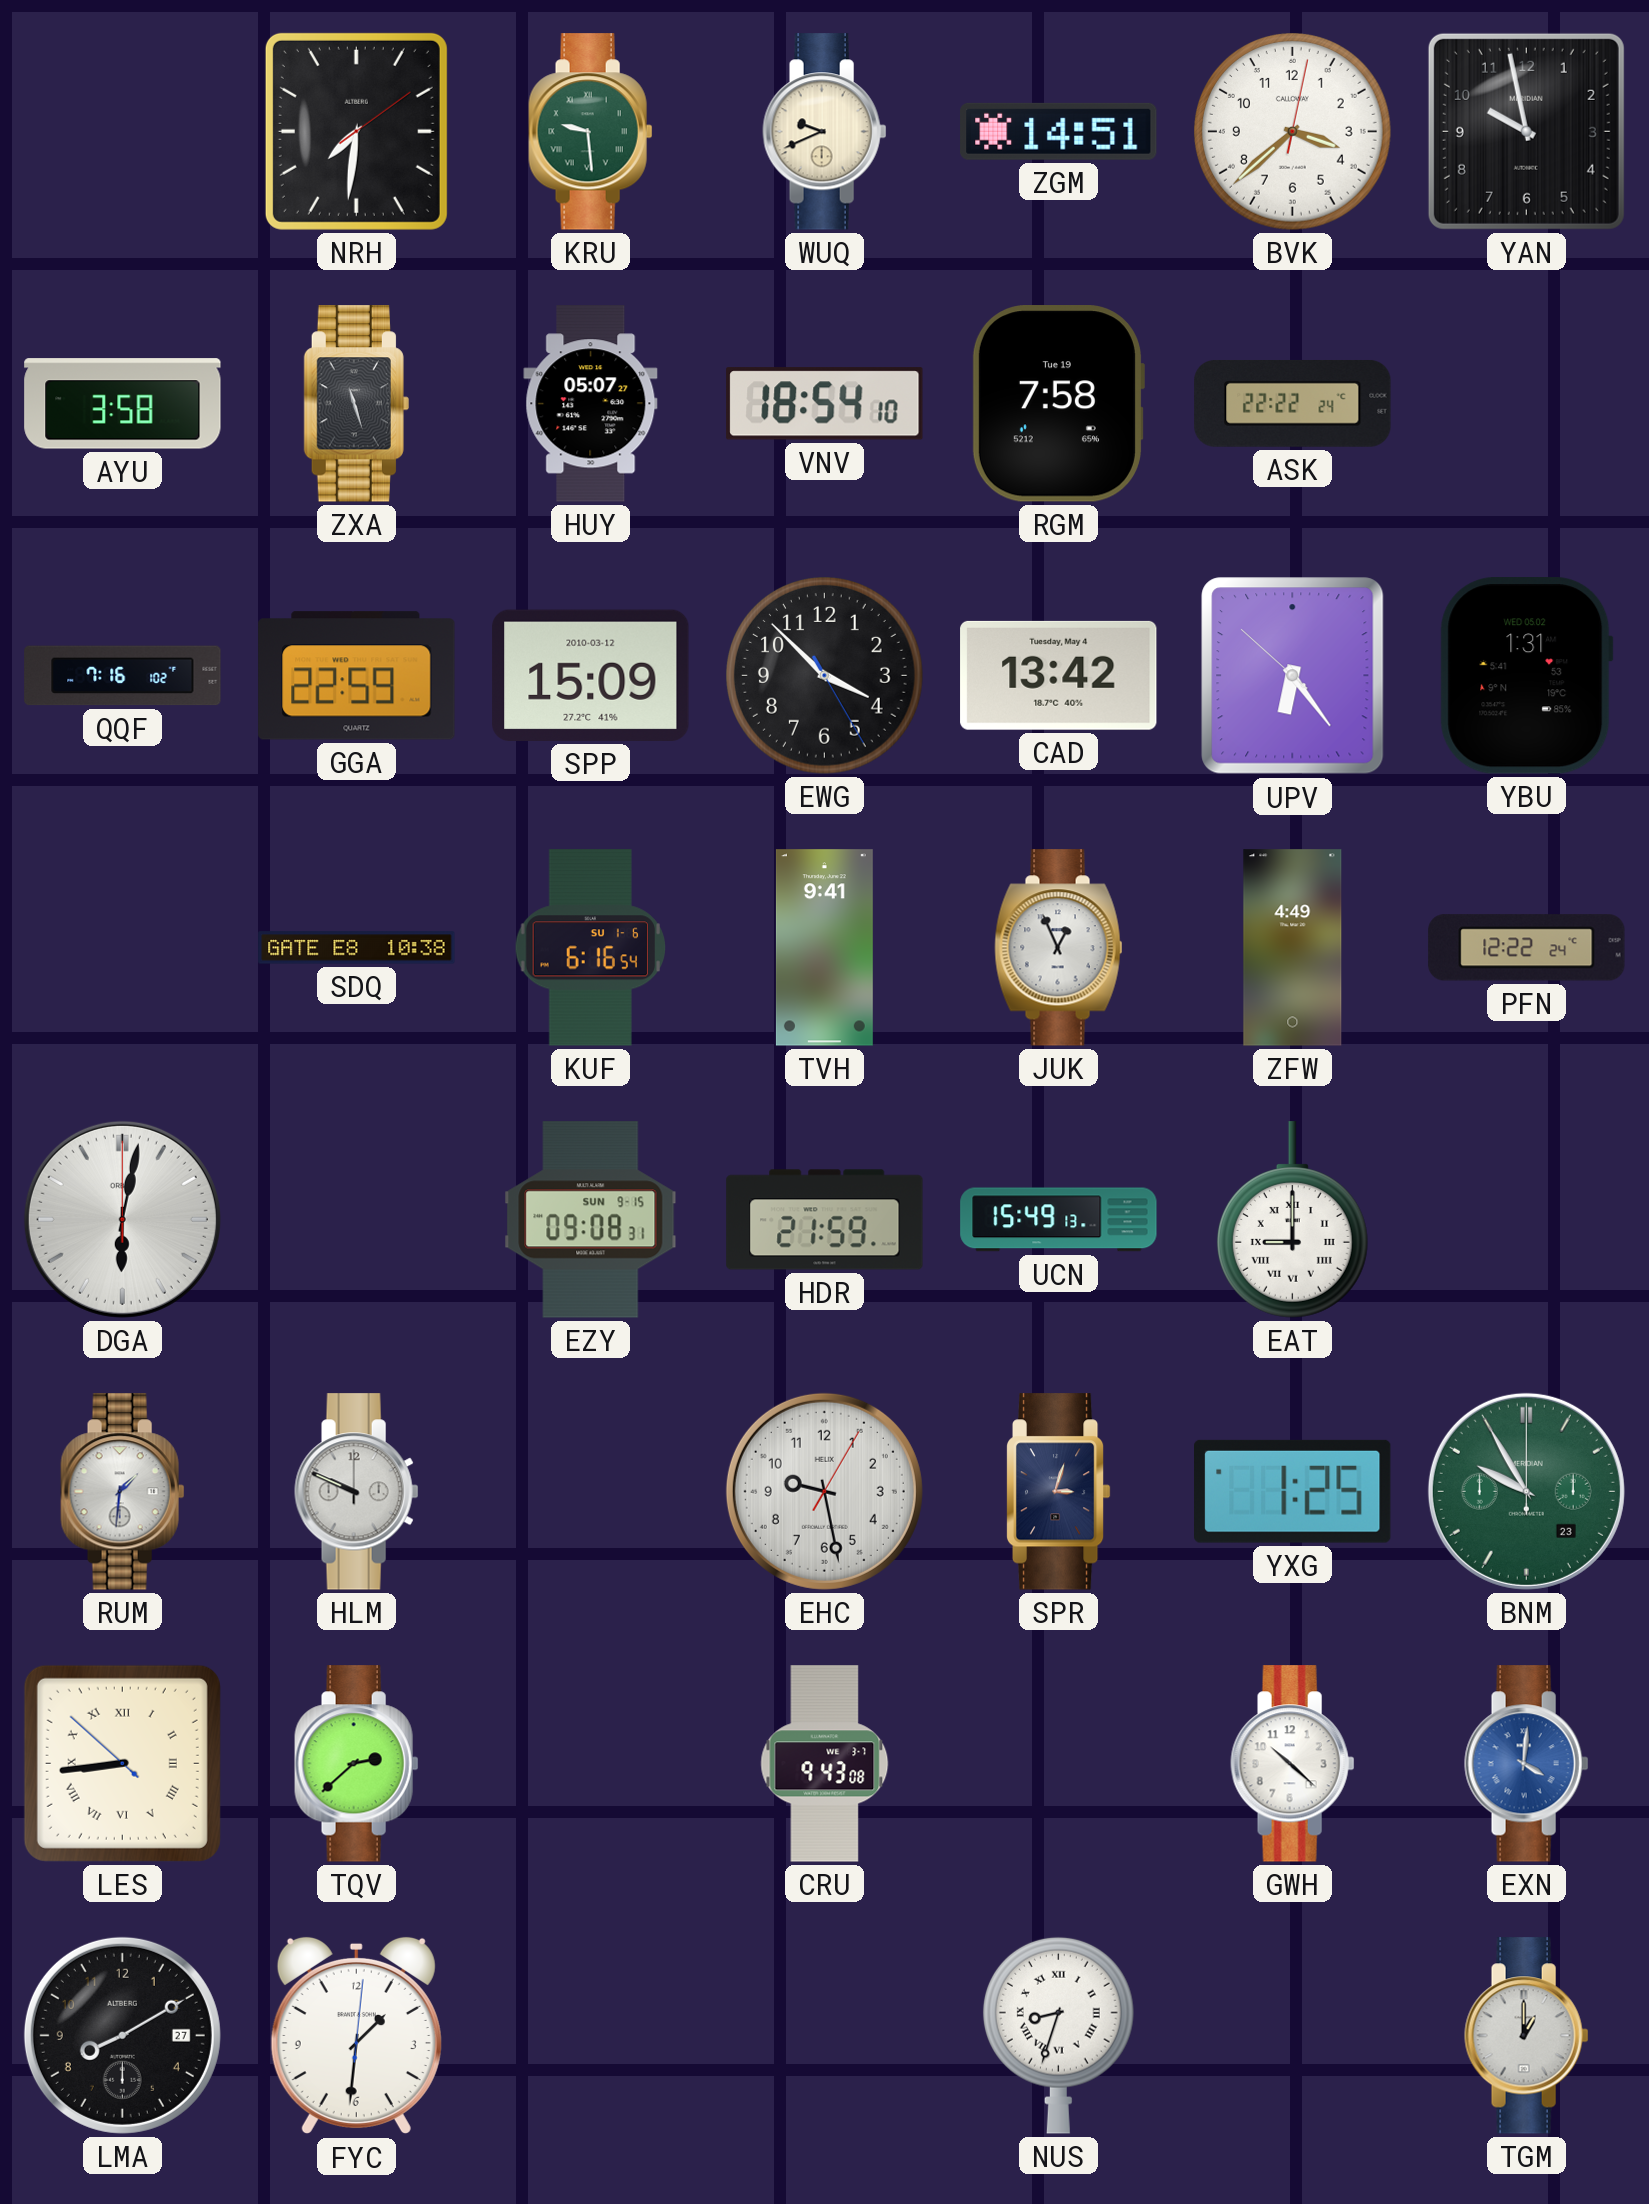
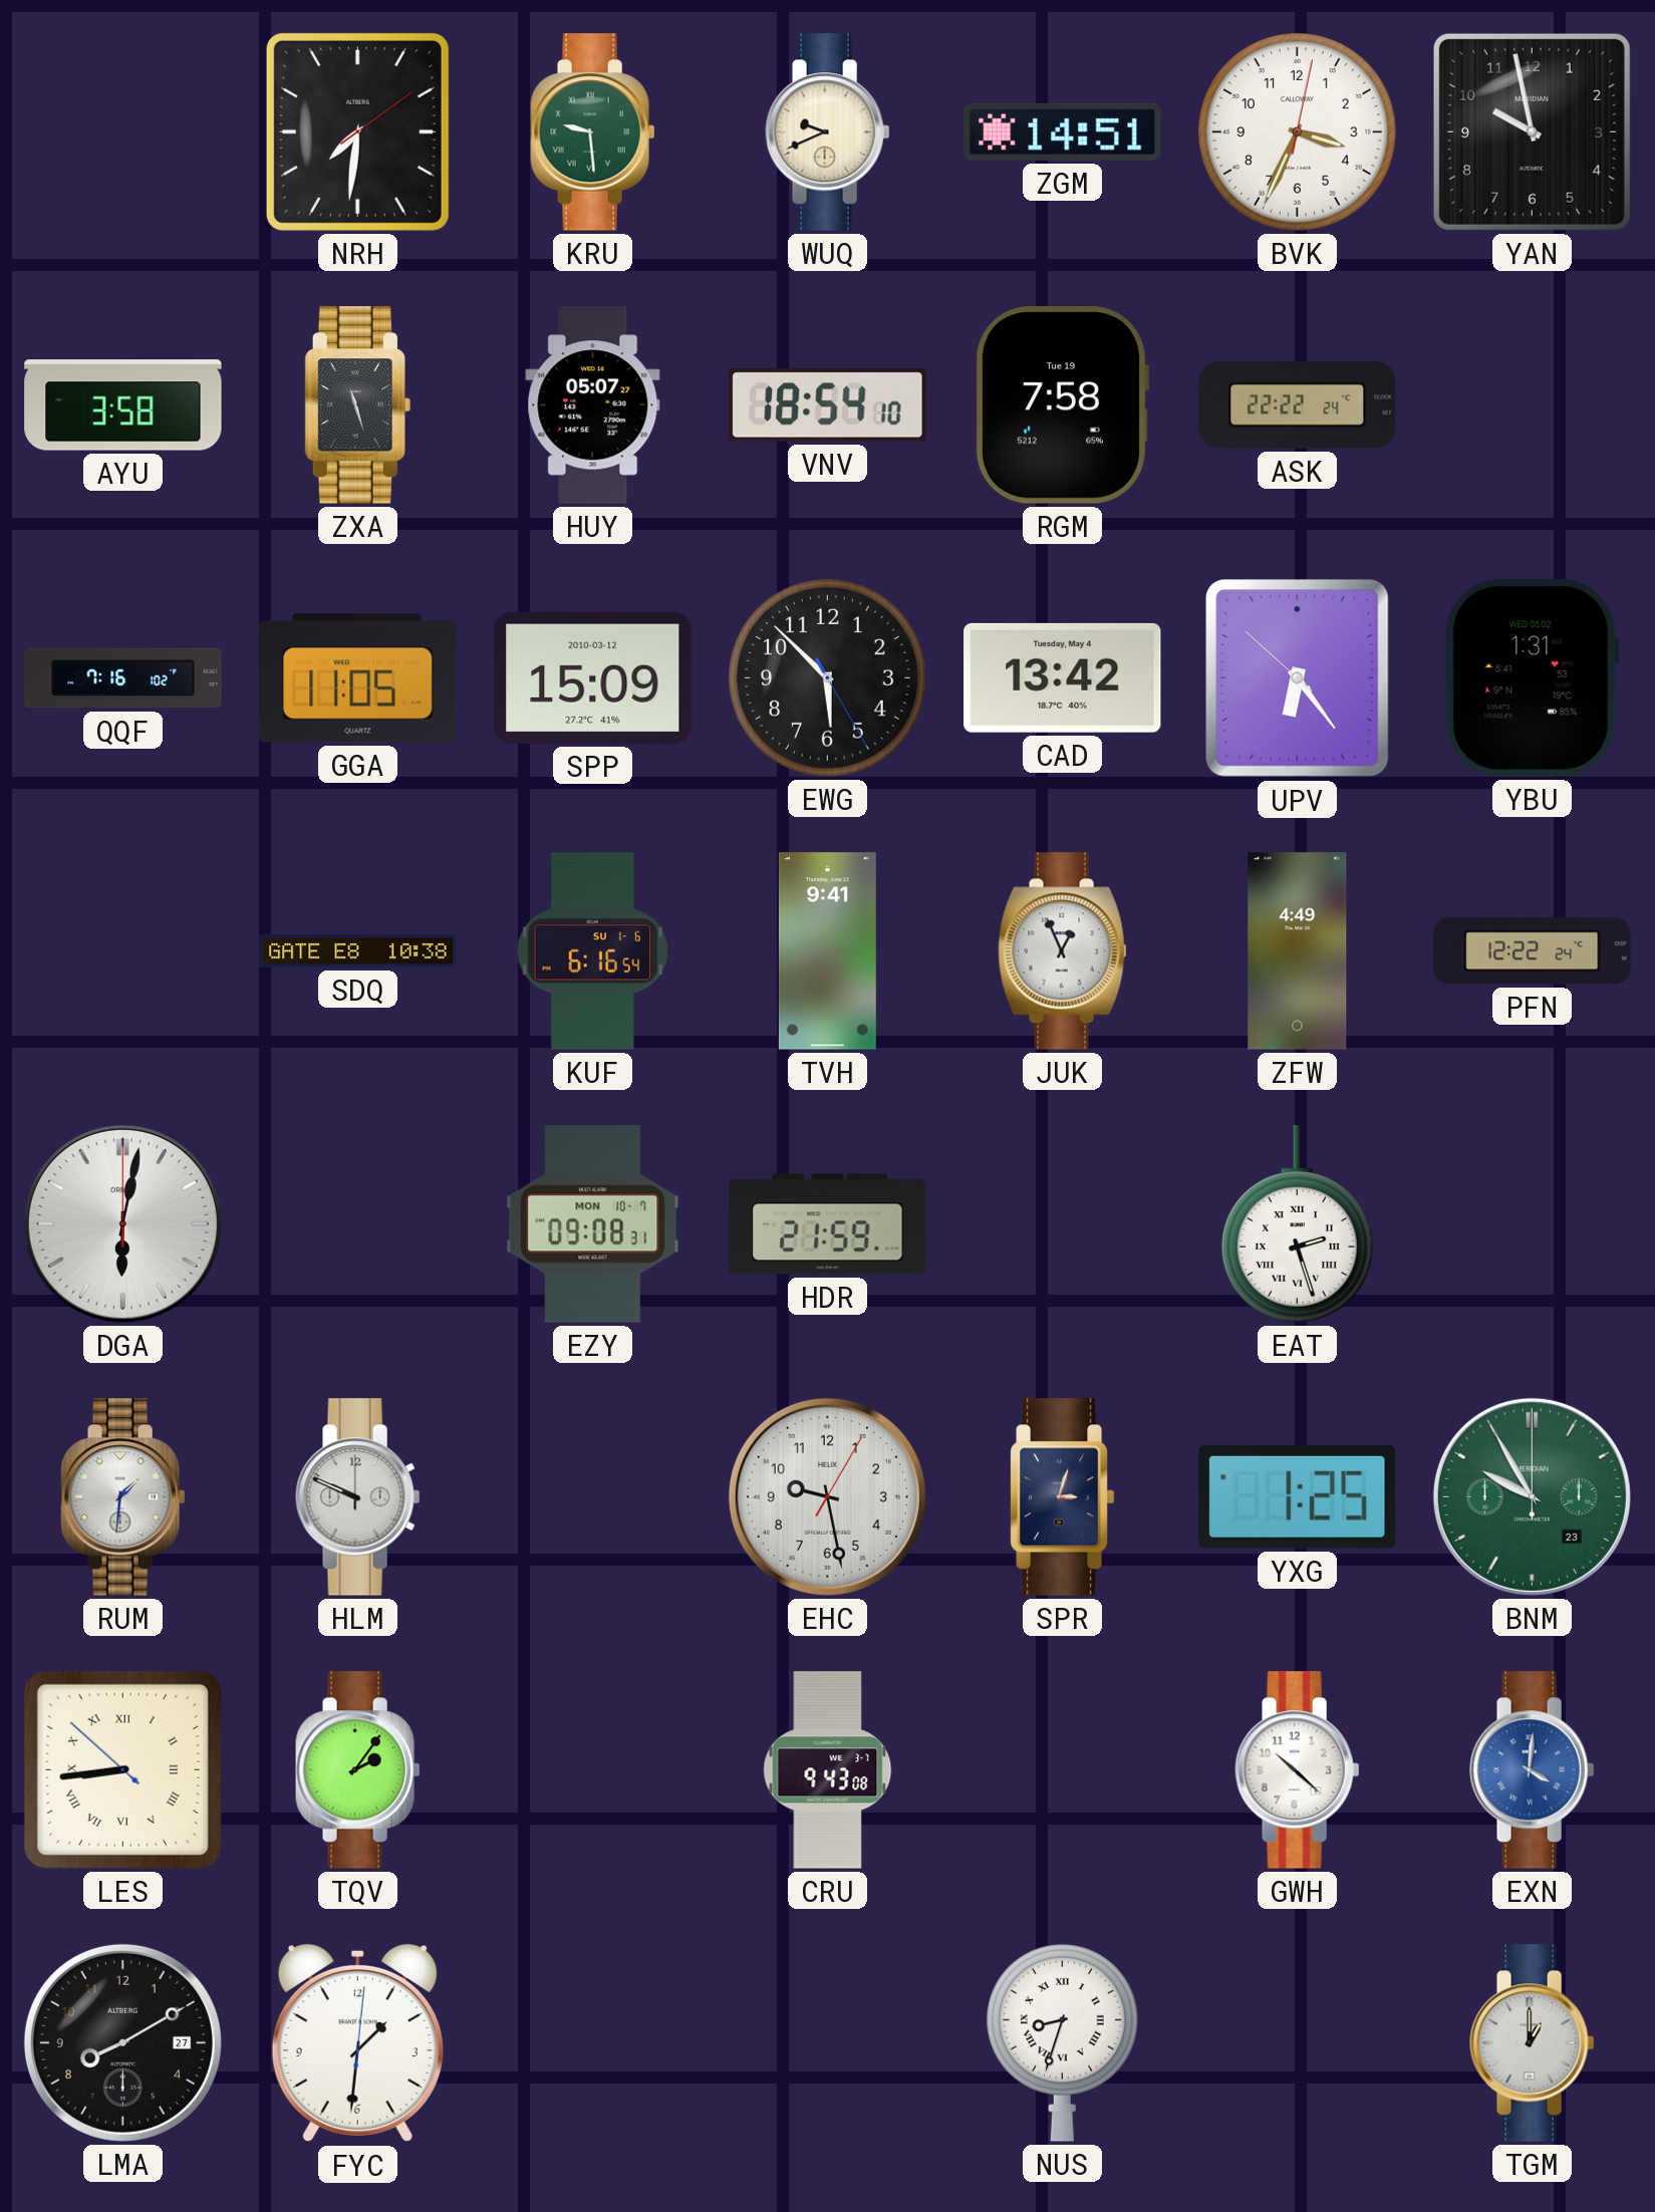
BVK: 3:38 -> 3:34
GGA: 22:59 -> 11:05
EWG: 3:52 -> 5:52
EZY date: SUN 9-15 -> MON 10-7
UCN: 15:49 -> none
EAT: 9:00 -> 2:27
TQV: 2:38 -> 2:06
